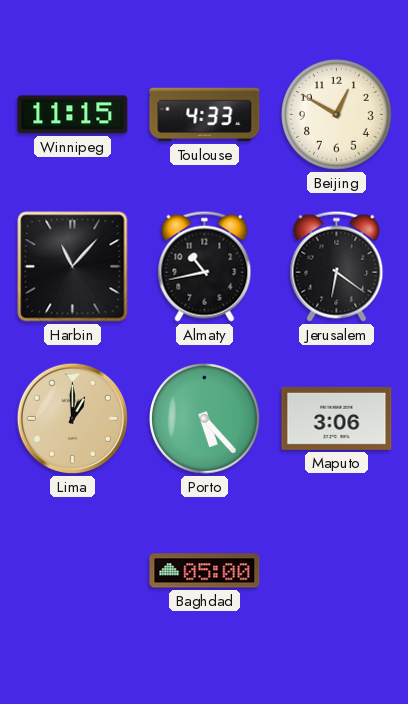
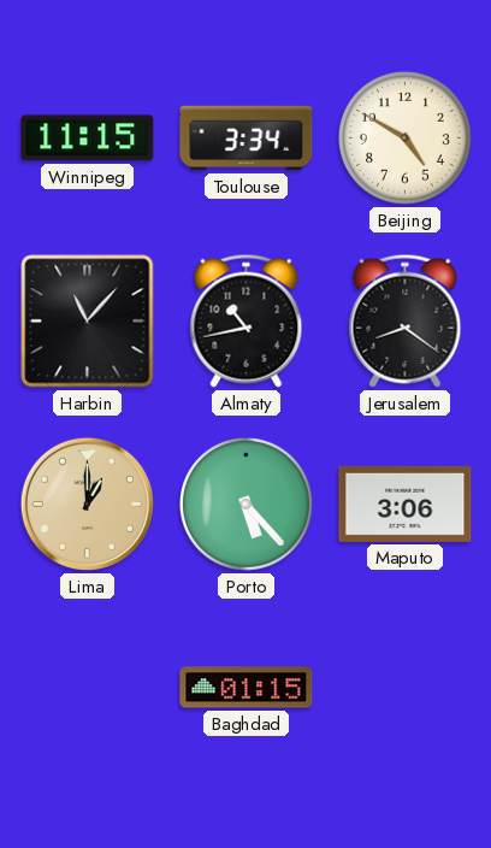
Toulouse: 4:33 -> 3:34
Beijing: 12:50 -> 4:50
Jerusalem: 6:21 -> 8:21
Baghdad: 05:00 -> 01:15
